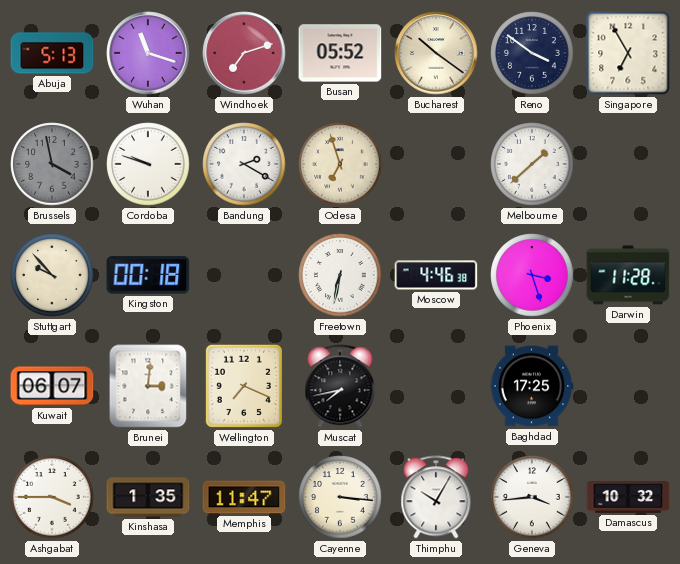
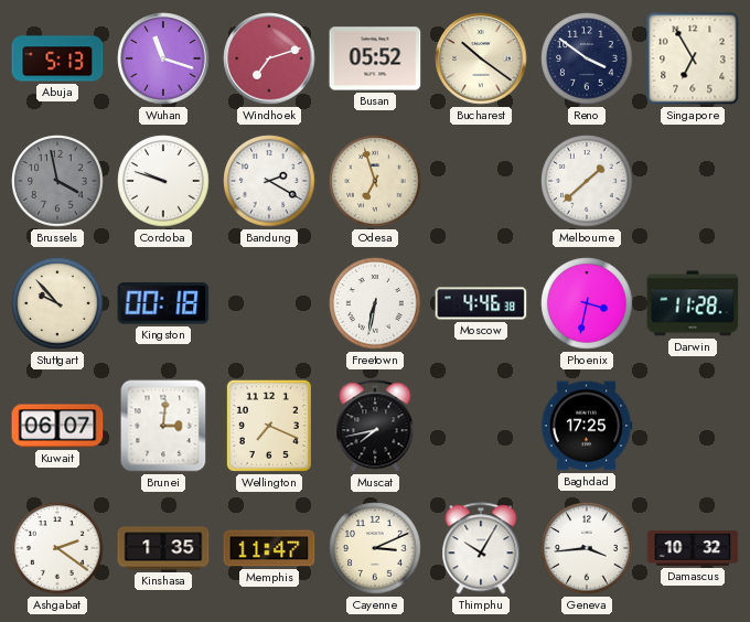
Phoenix: 3:27 -> 3:32
Ashgabat: 3:45 -> 2:21
Cayenne: 3:16 -> 3:11
